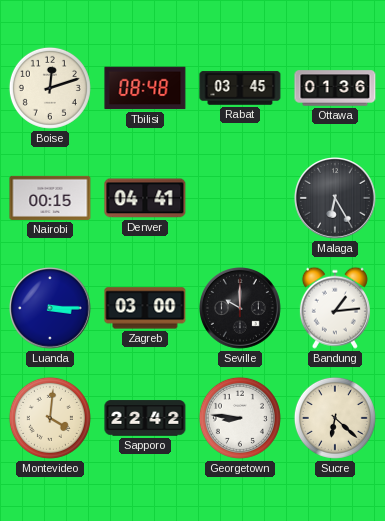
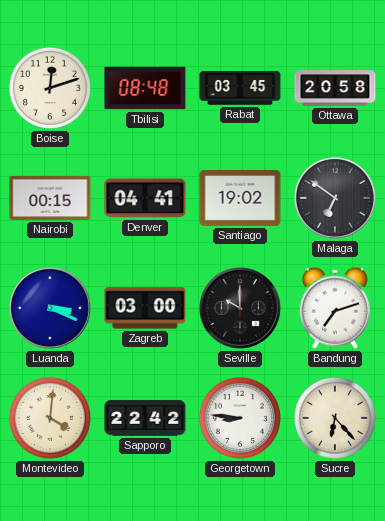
Ottawa: 01:36 -> 20:58
Santiago: none -> 19:02
Malaga: 6:25 -> 6:51
Luanda: 3:15 -> 3:19
Bandung: 1:14 -> 7:12
Sucre: 6:22 -> 6:23
